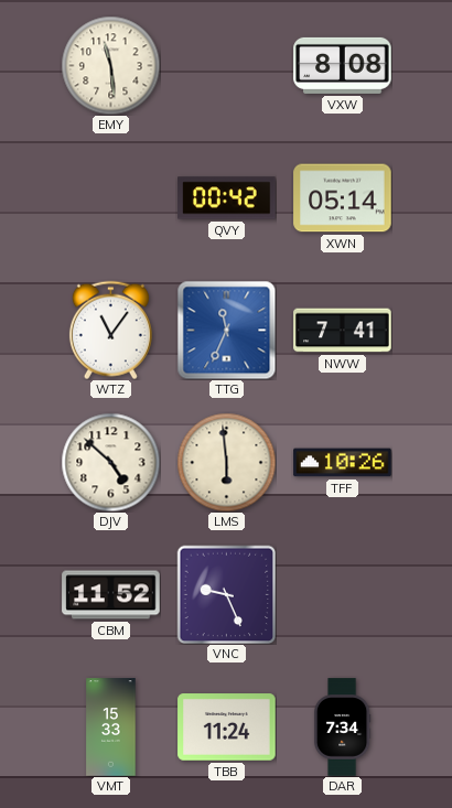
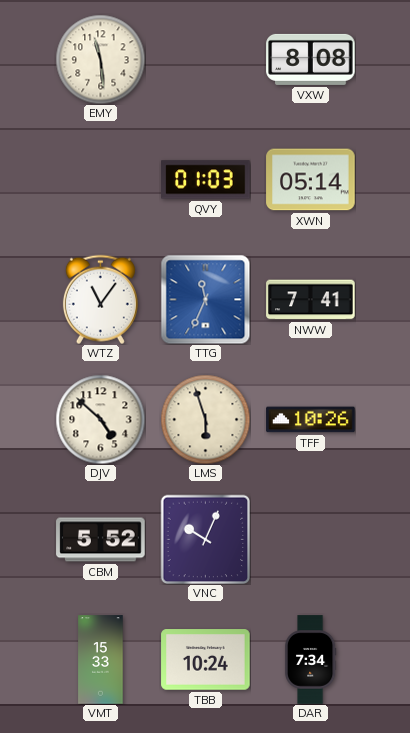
QVY: 00:42 -> 01:03
LMS: 5:59 -> 5:57
CBM: 11:52 -> 5:52
VNC: 9:26 -> 10:04
TBB: 11:24 -> 10:24
